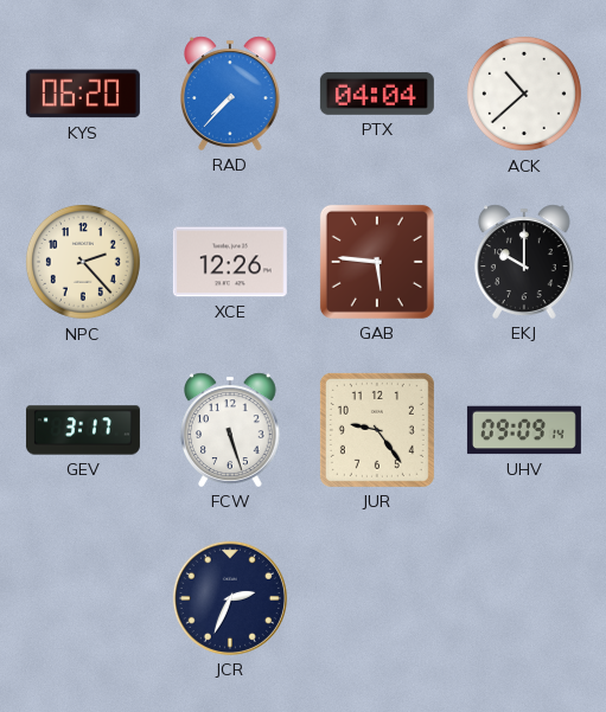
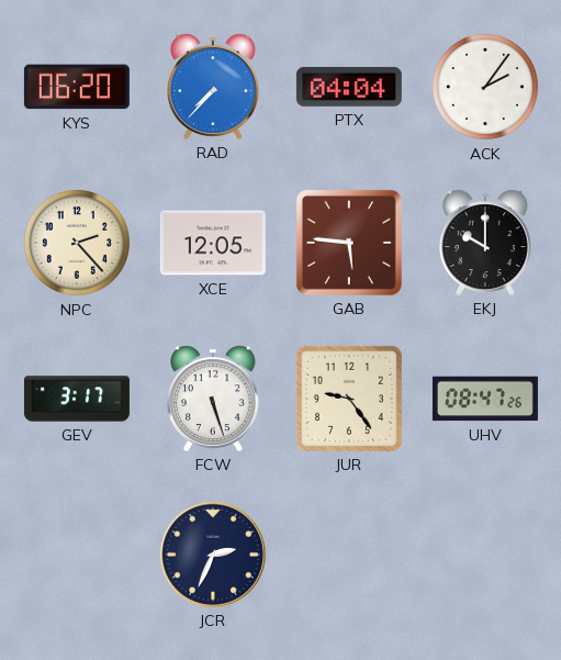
ACK: 10:38 -> 2:06
XCE: 12:26 -> 12:05
UHV: 09:09 -> 08:47
